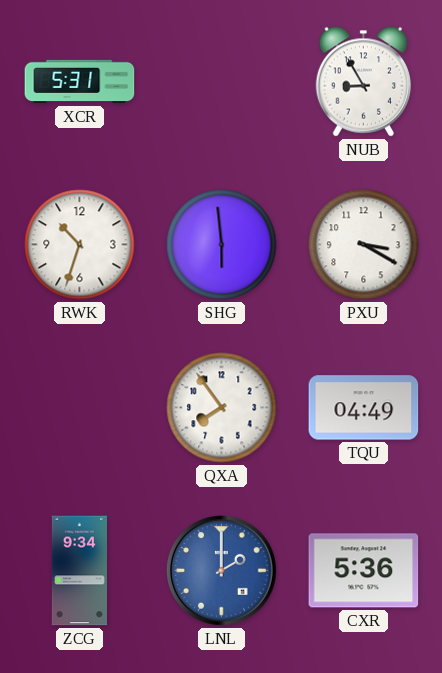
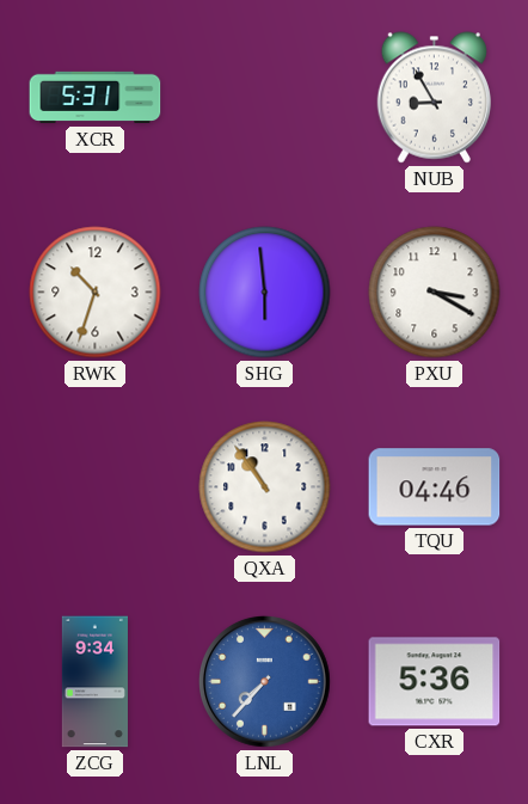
QXA: 7:54 -> 10:54
TQU: 04:49 -> 04:46
LNL: 2:00 -> 7:37
